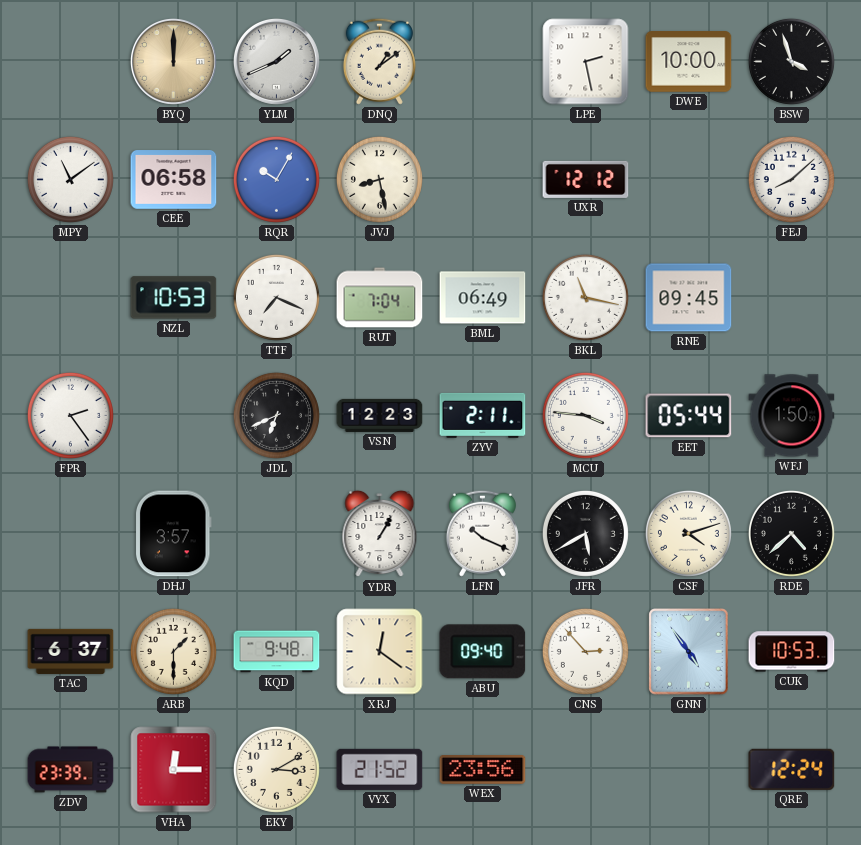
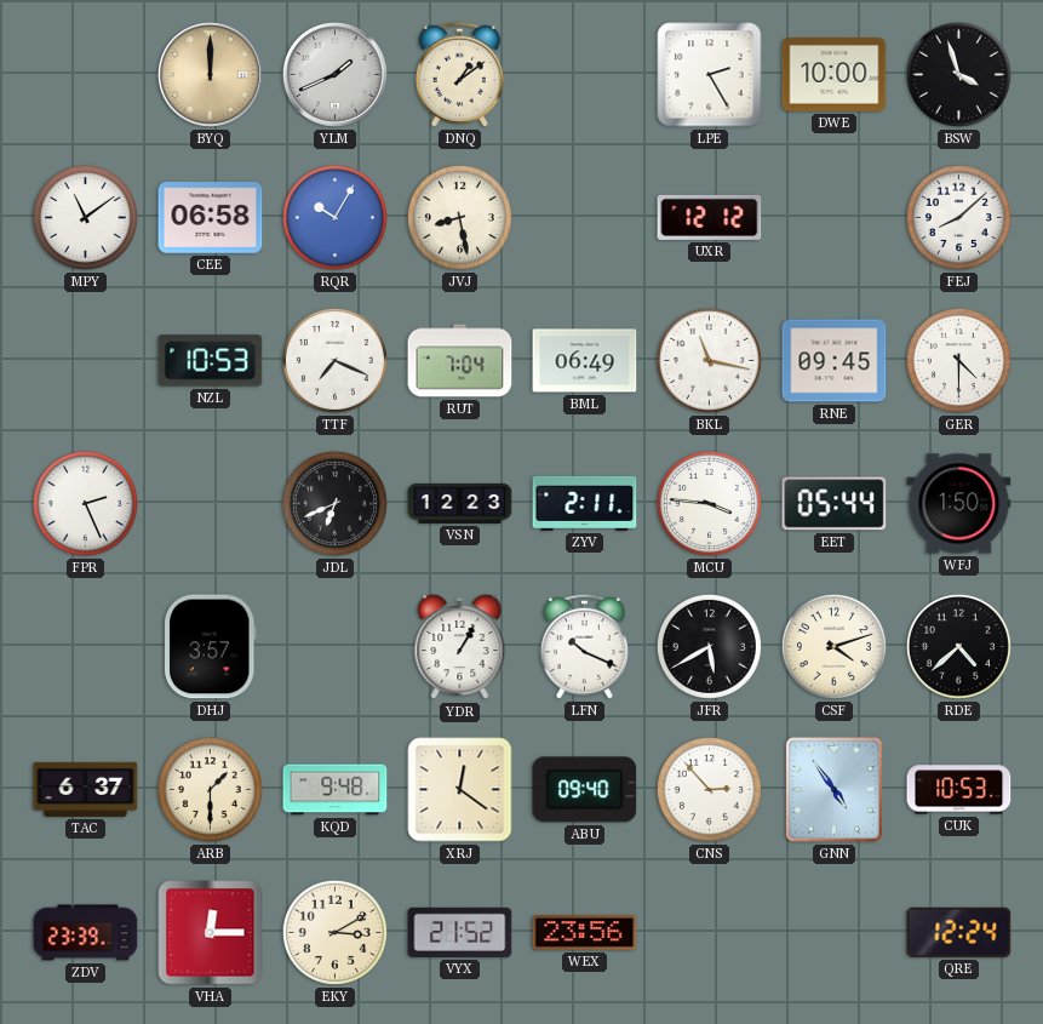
LPE: 2:28 -> 2:25
GER: none -> 4:30
FPR: 2:24 -> 2:26
